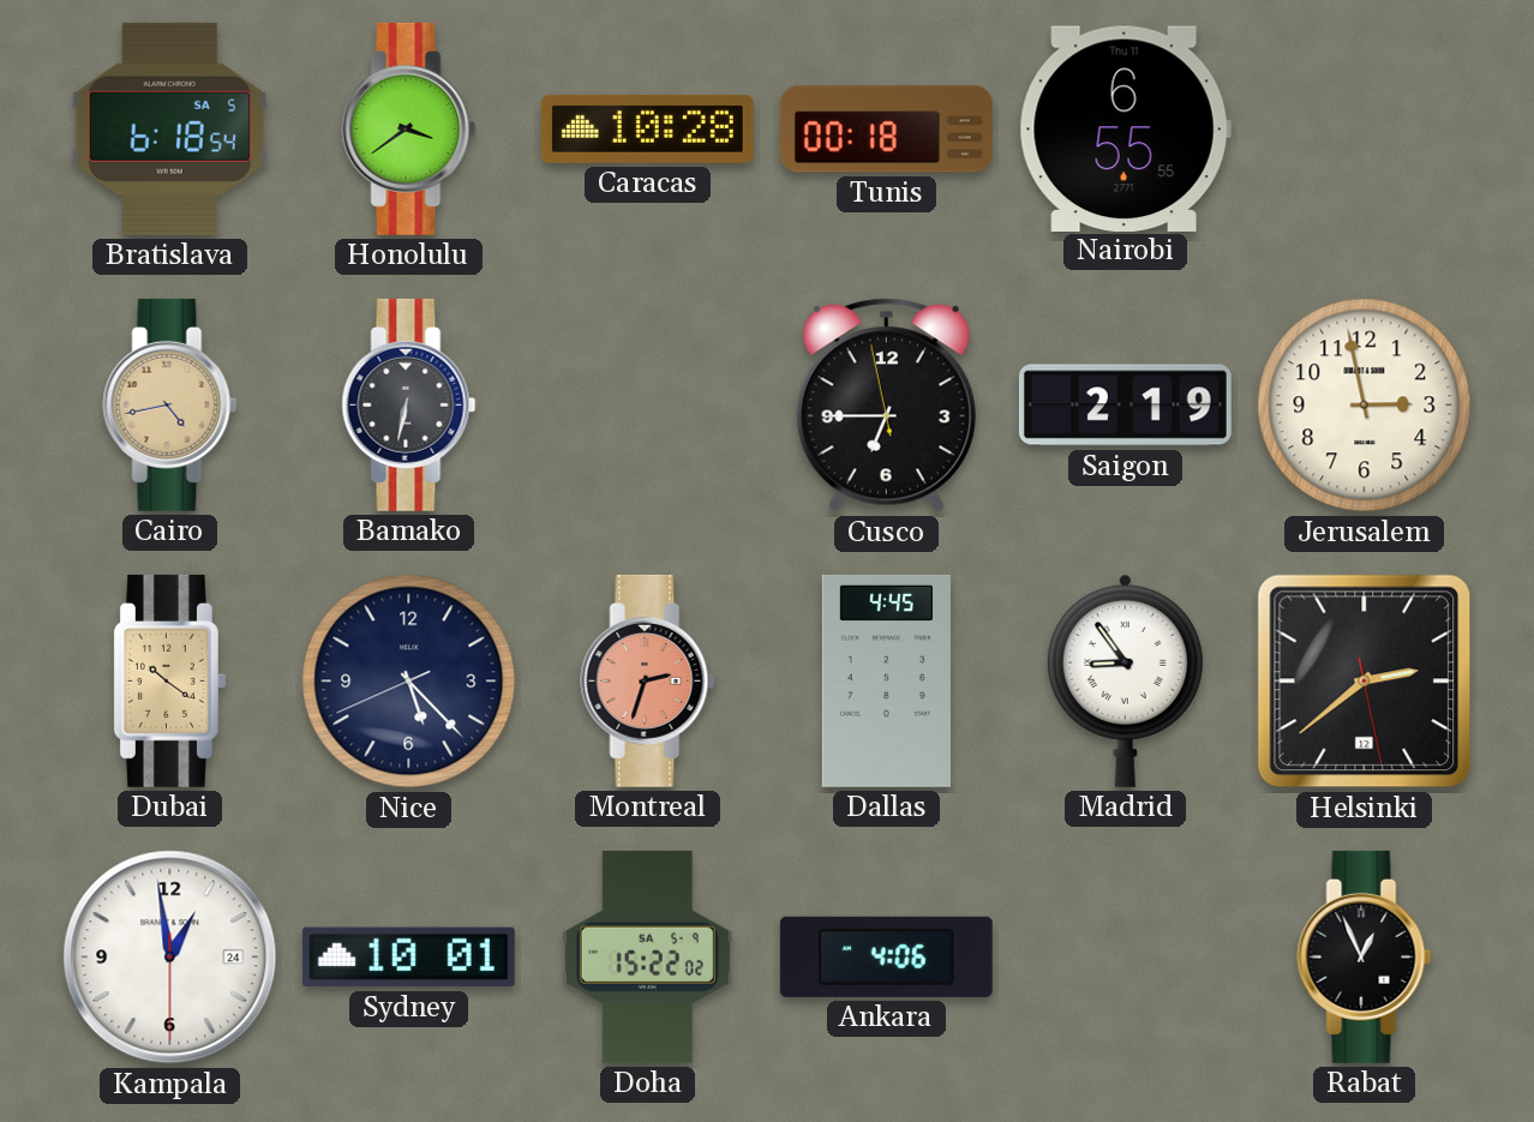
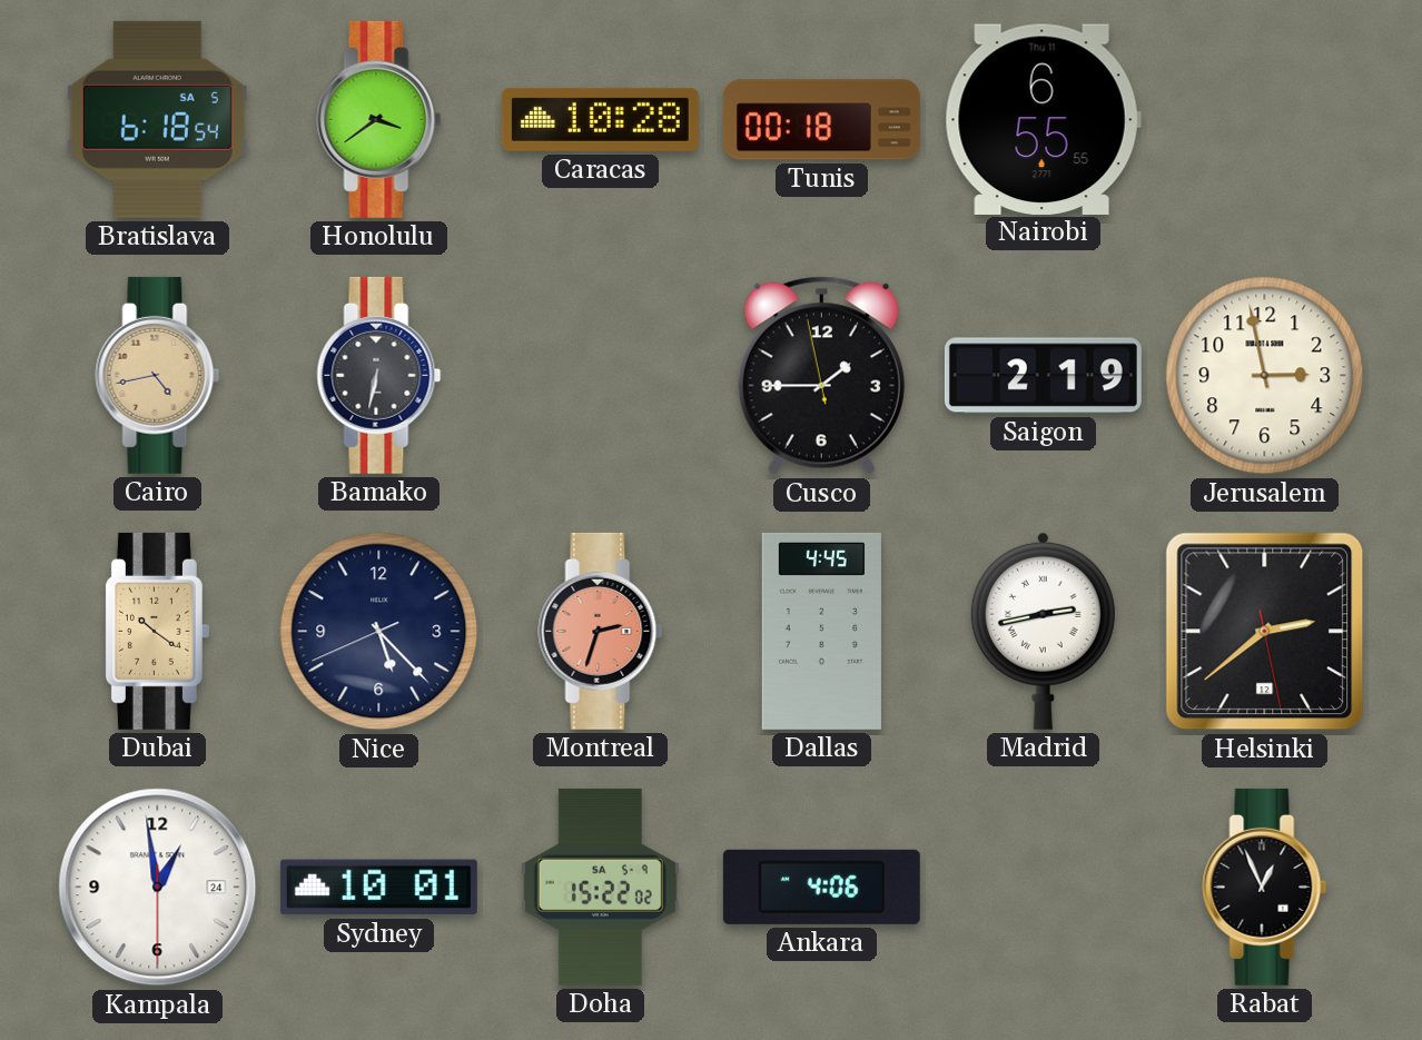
Cusco: 6:44 -> 1:44
Madrid: 8:54 -> 2:43
